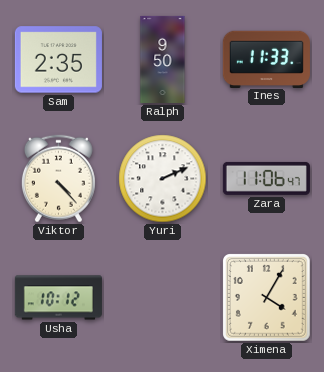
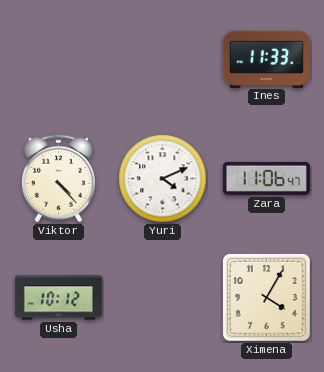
Sam: 2:35 -> none
Ralph: 9:50 -> none
Yuri: 2:11 -> 4:11
